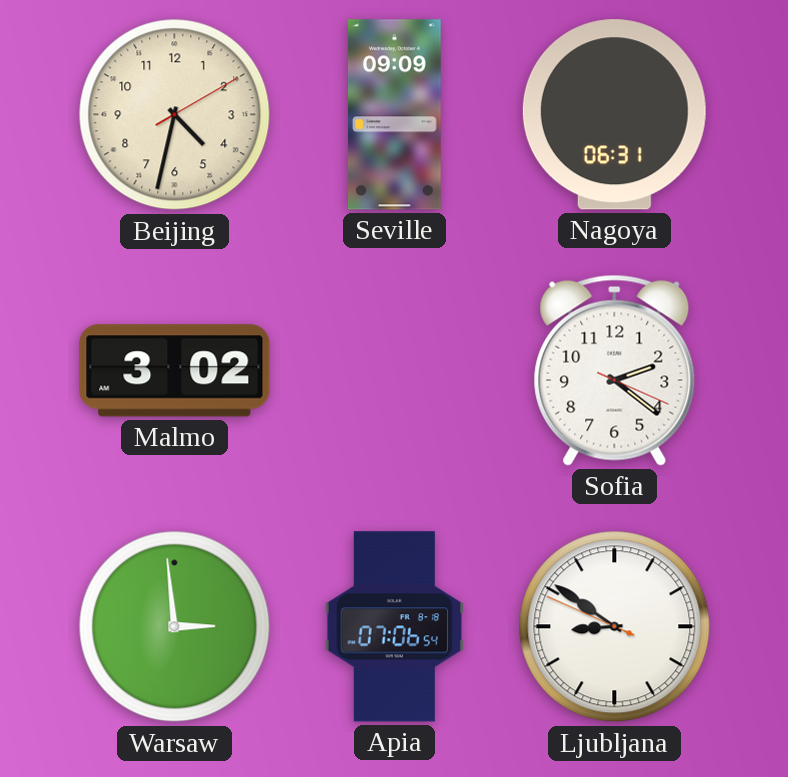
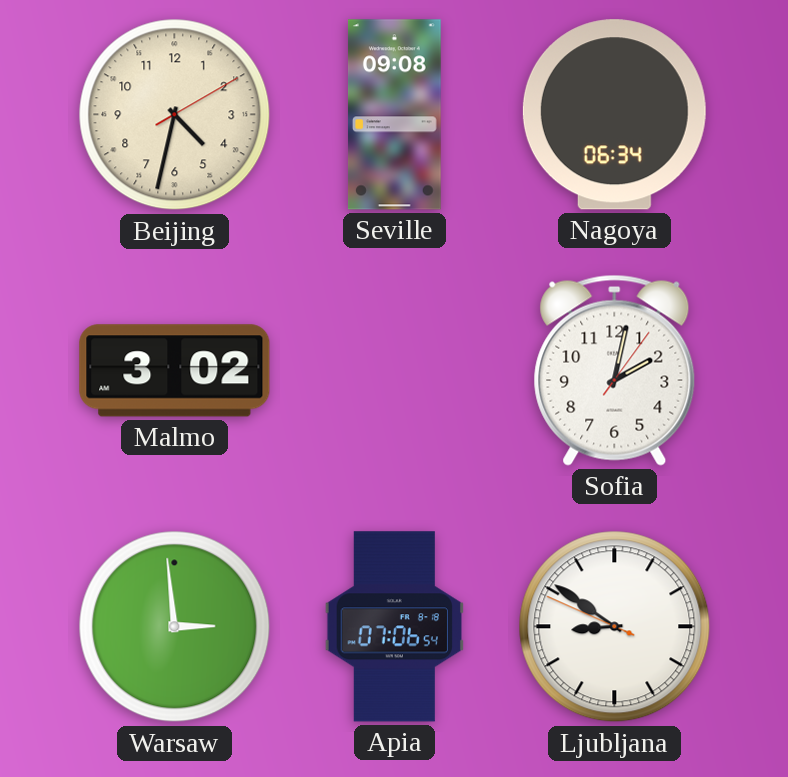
Seville: 09:09 -> 09:08
Nagoya: 06:31 -> 06:34
Sofia: 2:21 -> 2:02
